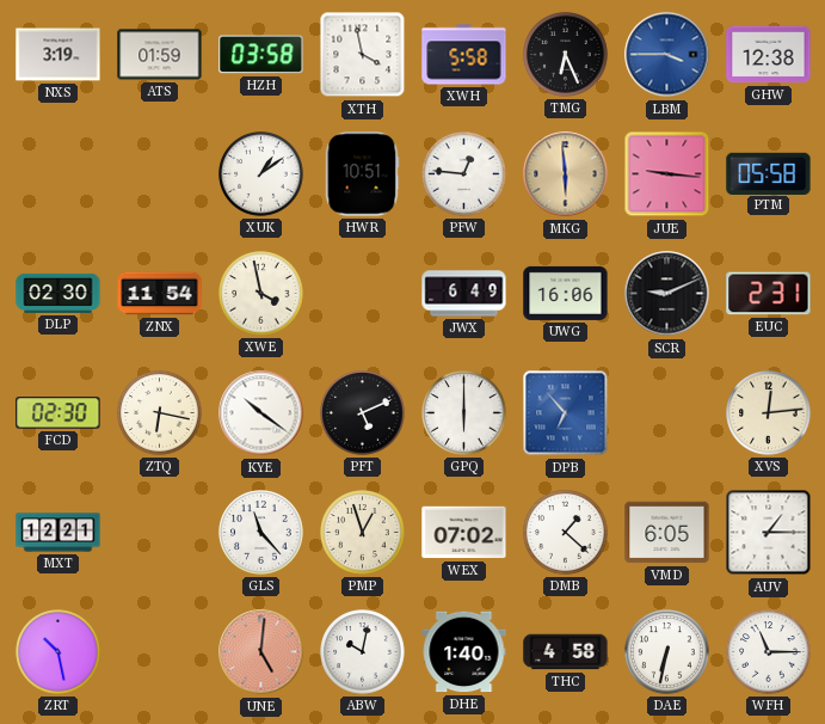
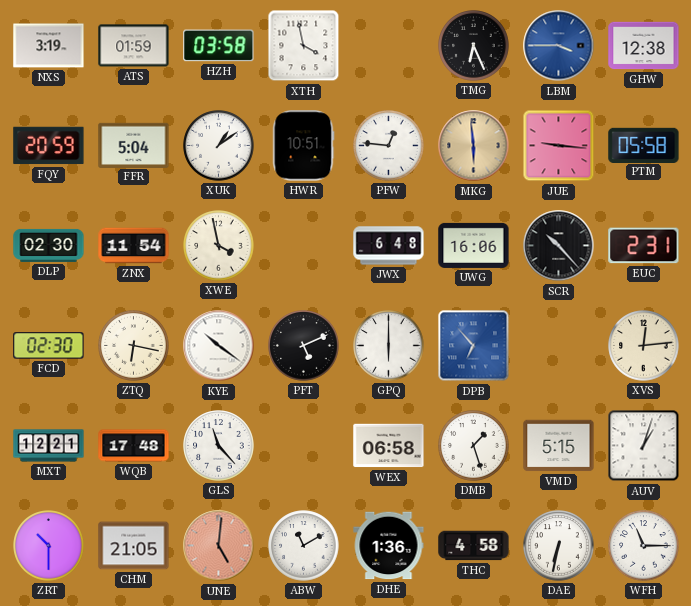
XWH: 5:58 -> none
FQY: none -> 20:59
FFR: none -> 5:04
JWX: 6:49 -> 6:48
SCR: 9:11 -> 10:23
WQB: none -> 17:48
PMP: 12:57 -> none
WEX: 07:02 -> 06:58
DMB: 1:22 -> 1:27
VMD: 6:05 -> 5:15
AUV: 1:15 -> 1:03
ZRT: 10:28 -> 10:30
CHM: none -> 21:05
ABW: 10:02 -> 11:10
DHE: 1:40 -> 1:36
